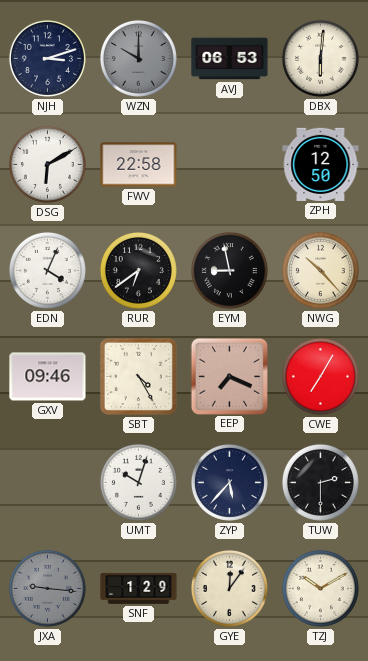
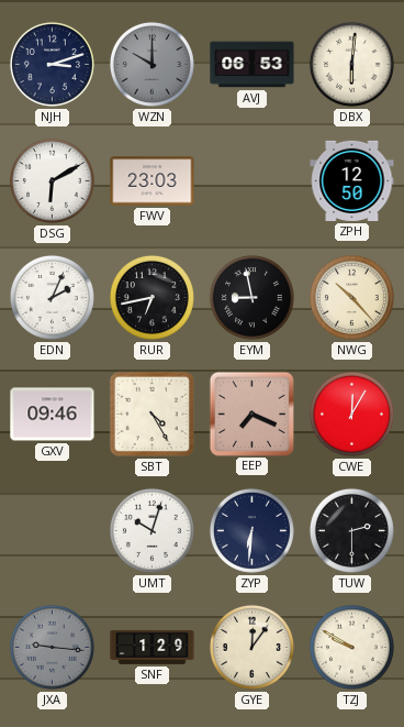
FWV: 22:58 -> 23:03
EDN: 4:04 -> 2:04
RUR: 6:39 -> 6:43
CWE: 7:05 -> 12:05
ZYP: 5:37 -> 6:31
TZJ: 10:10 -> 9:50
